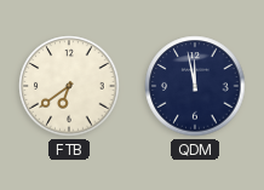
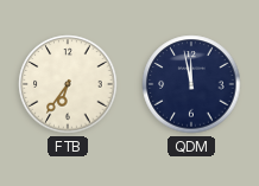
FTB: 6:39 -> 6:36
